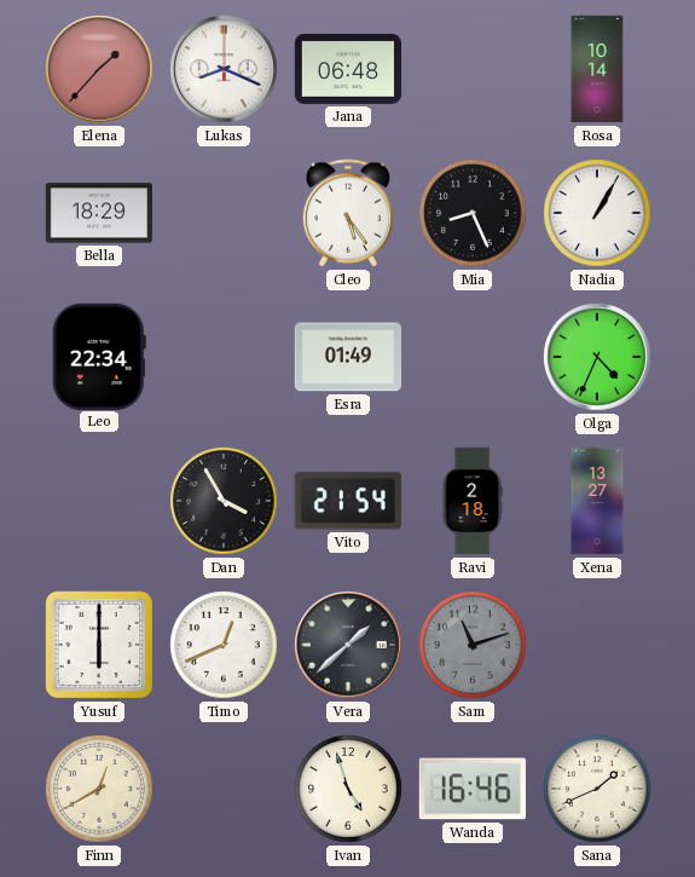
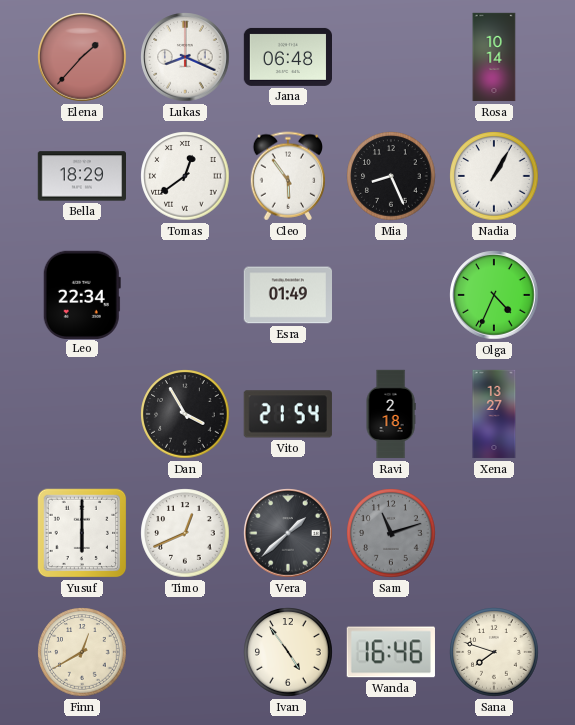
Tomas: none -> 12:39
Cleo: 5:24 -> 5:54
Ivan: 4:57 -> 4:54
Sana: 1:41 -> 7:48
